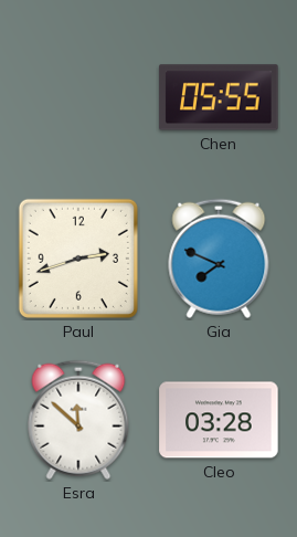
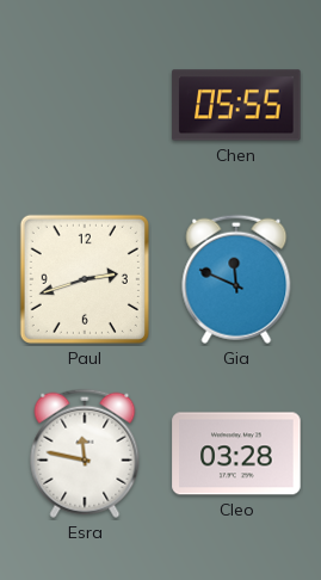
Gia: 7:49 -> 11:49
Esra: 11:52 -> 11:47
